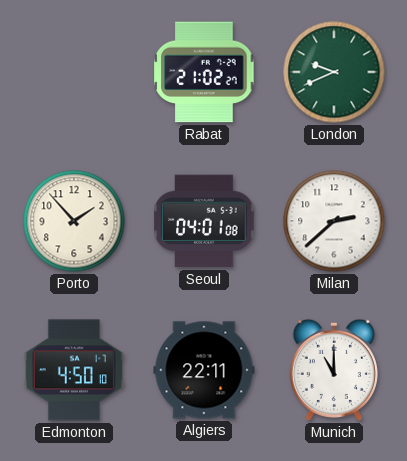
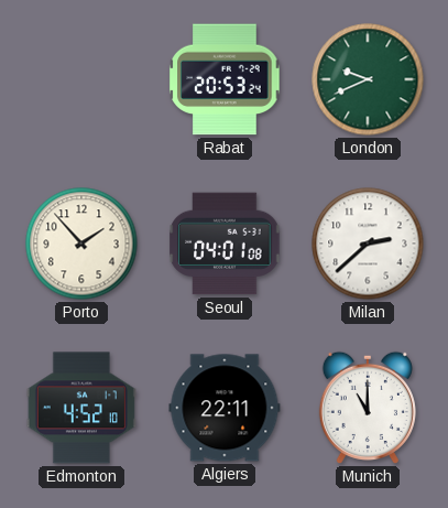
Rabat: 21:02 -> 20:53
Edmonton: 4:50 -> 4:52
